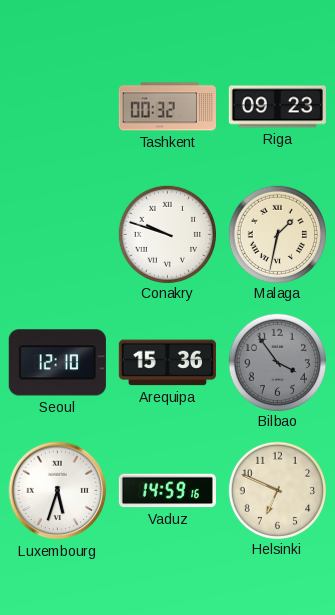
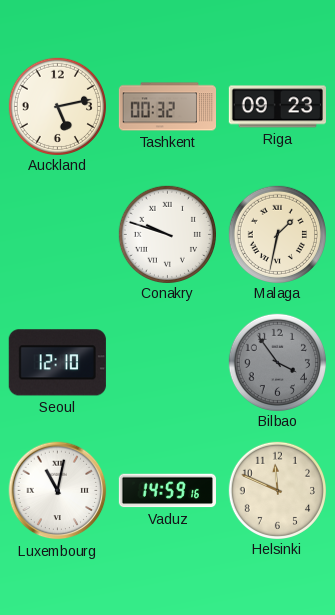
Auckland: none -> 5:13
Arequipa: 15:36 -> none
Luxembourg: 5:33 -> 11:02
Helsinki: 6:49 -> 11:49
